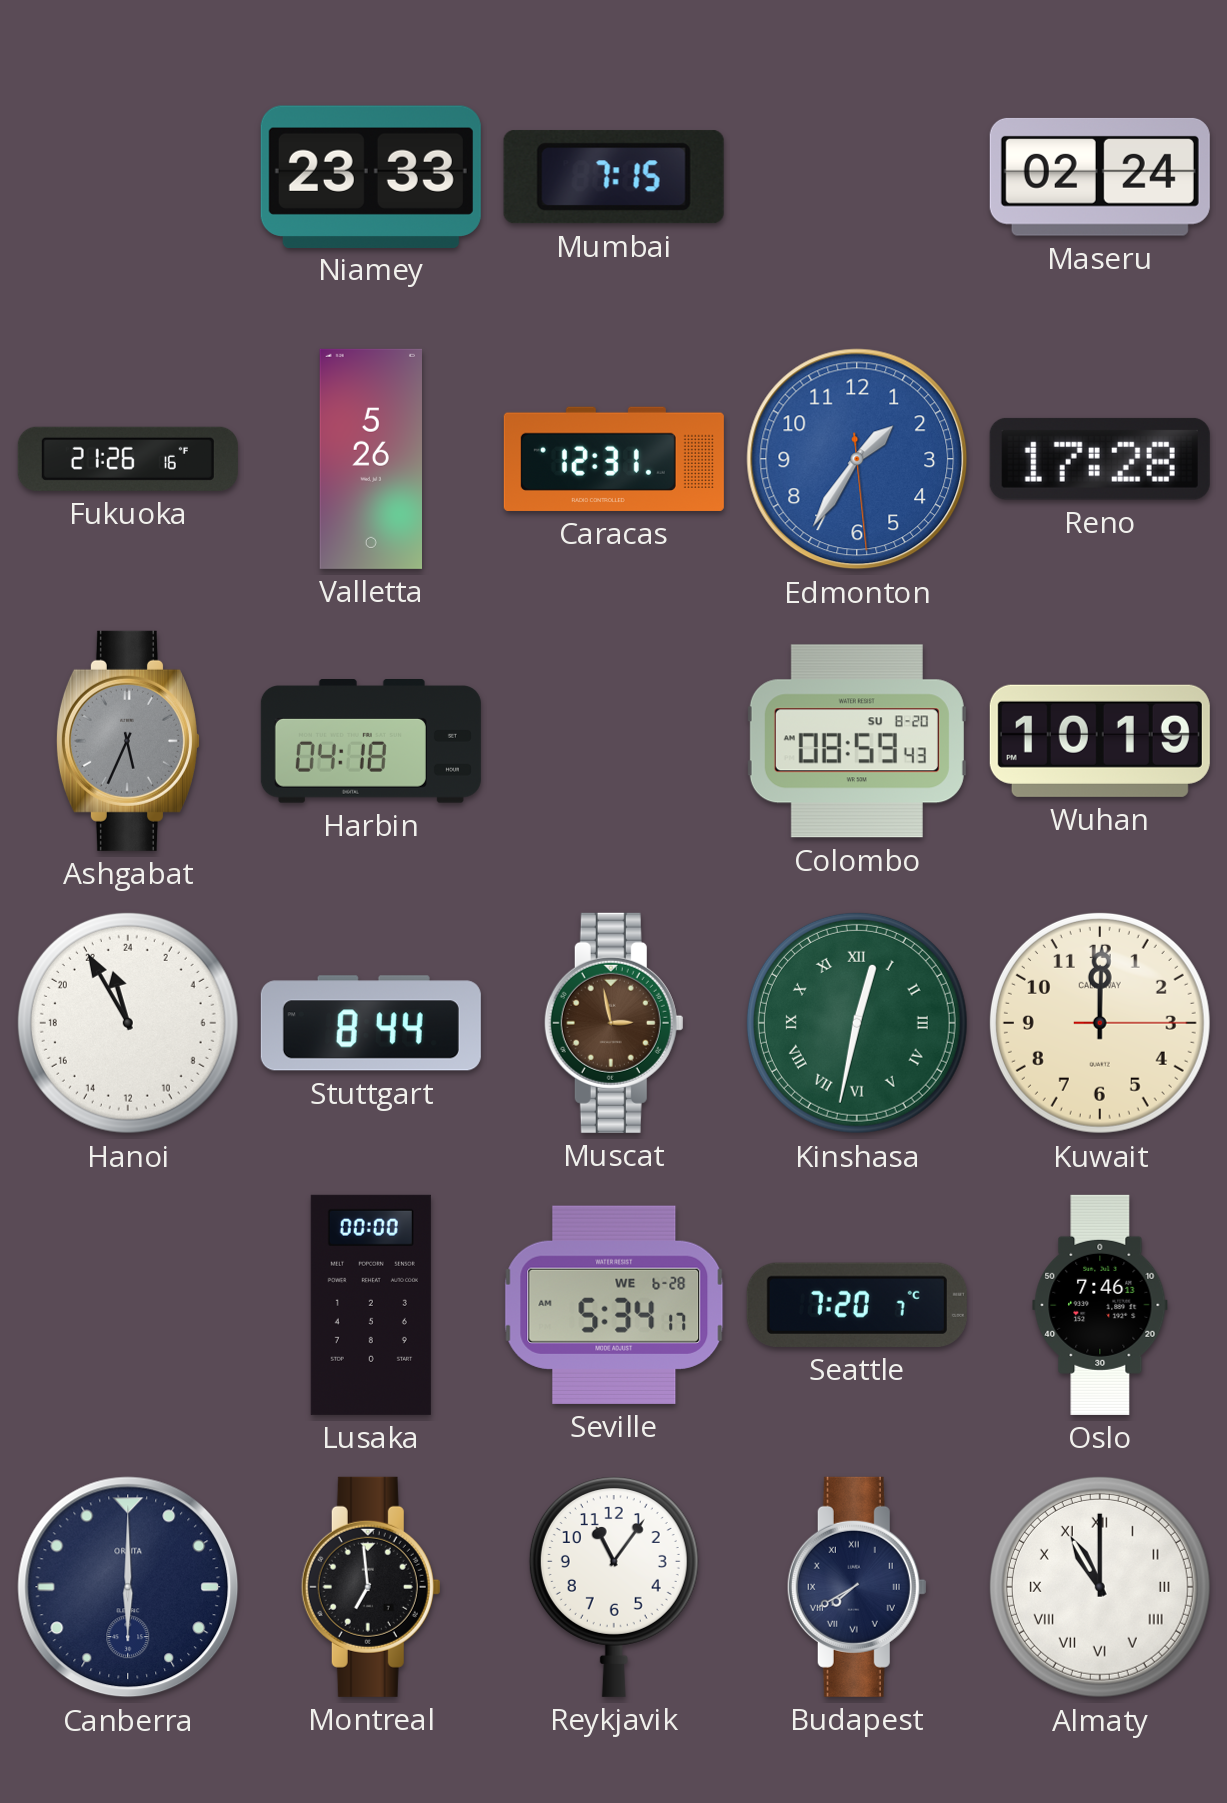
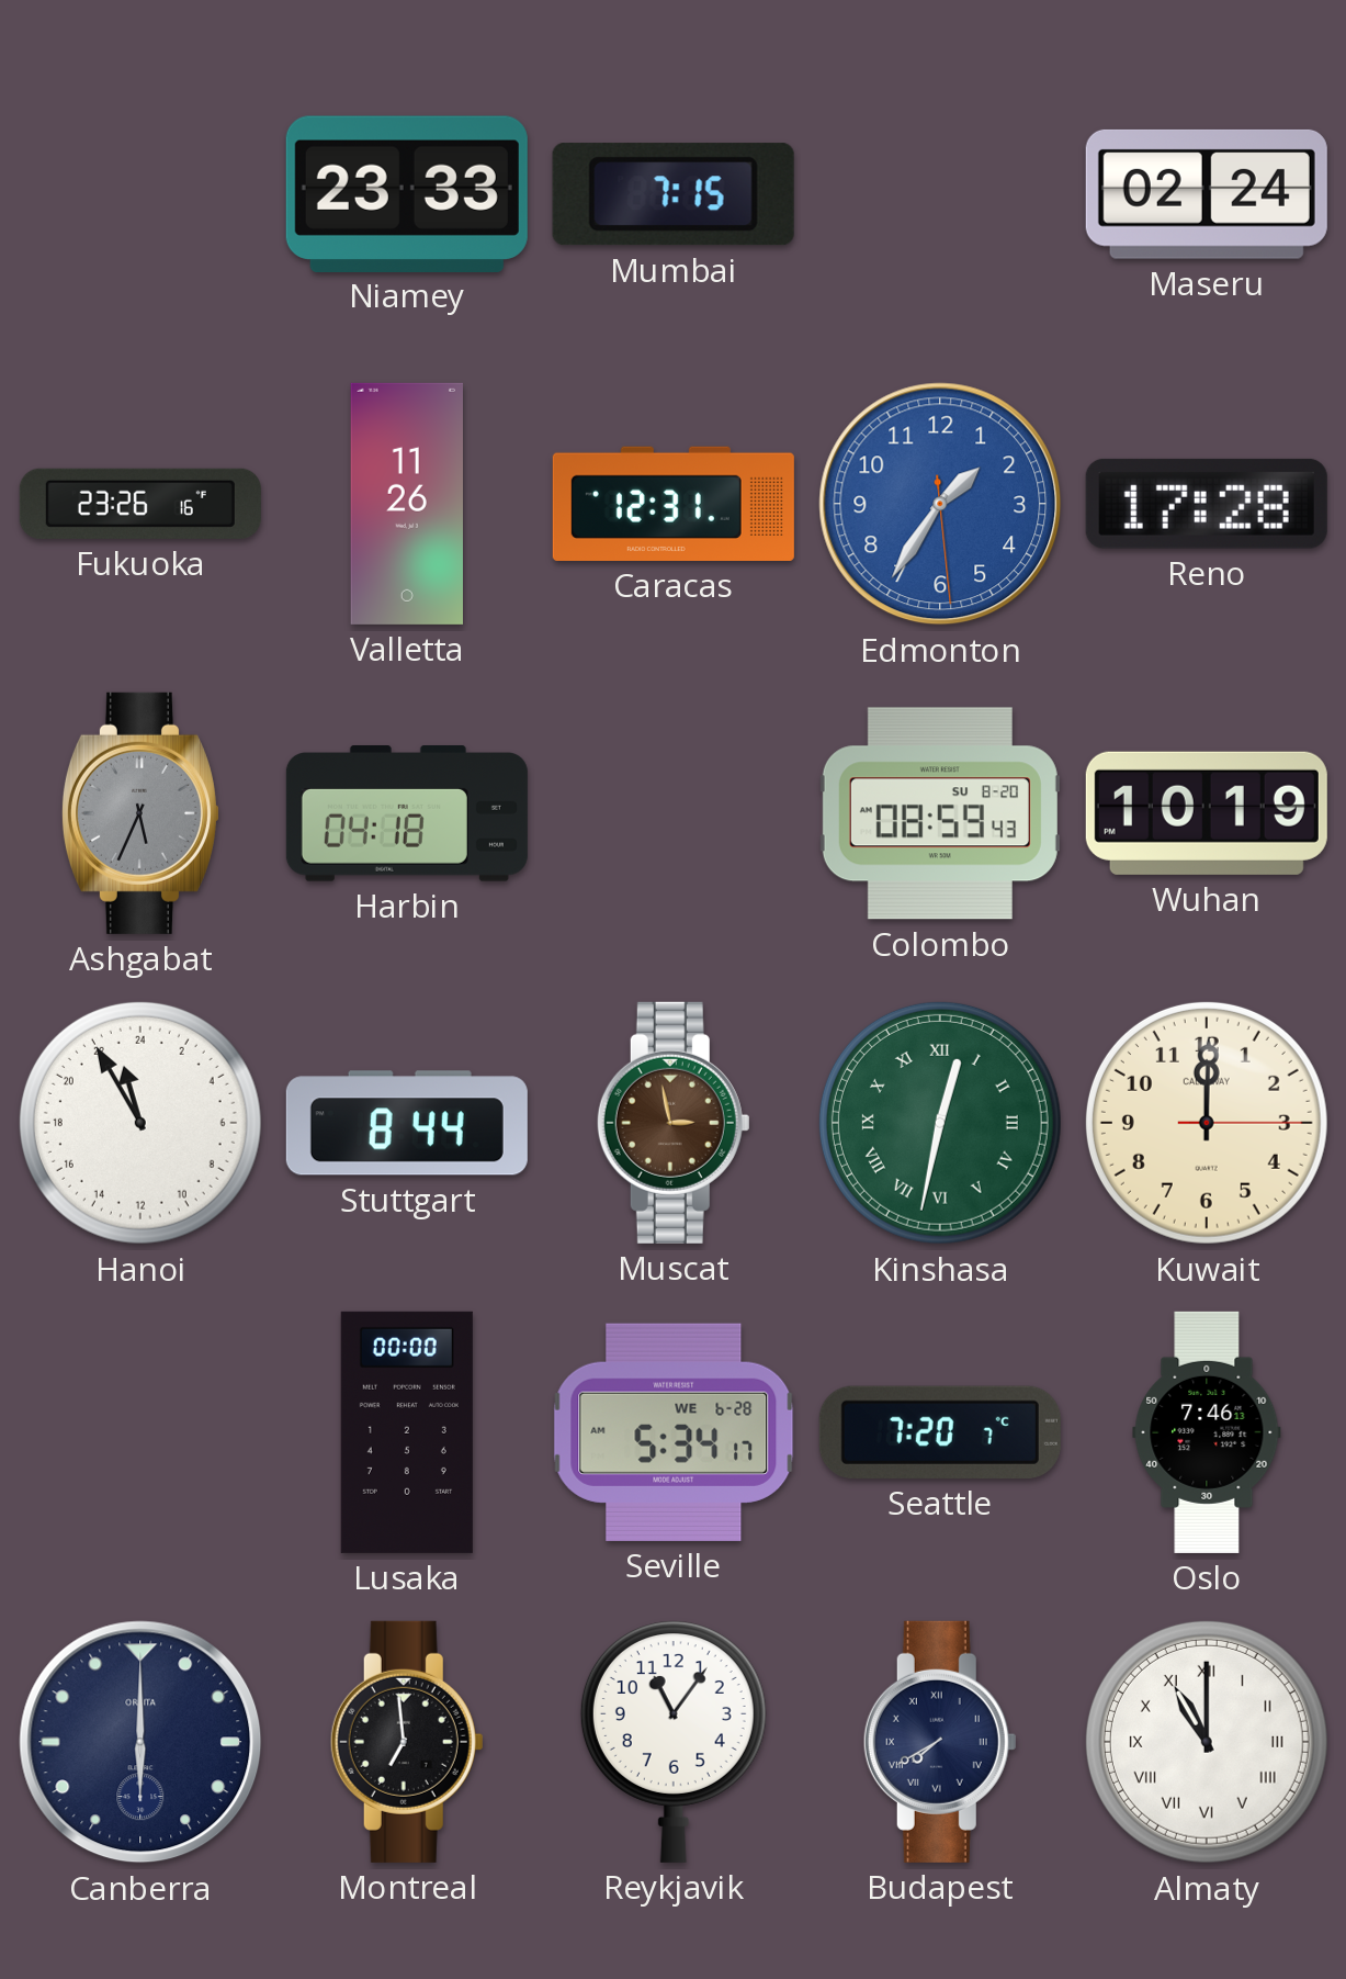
Fukuoka: 21:26 -> 23:26
Valletta: 5:26 -> 11:26
